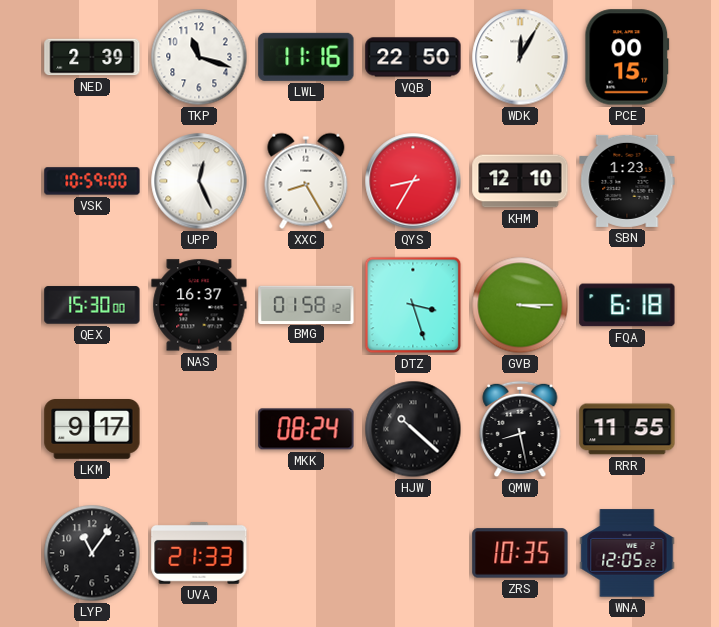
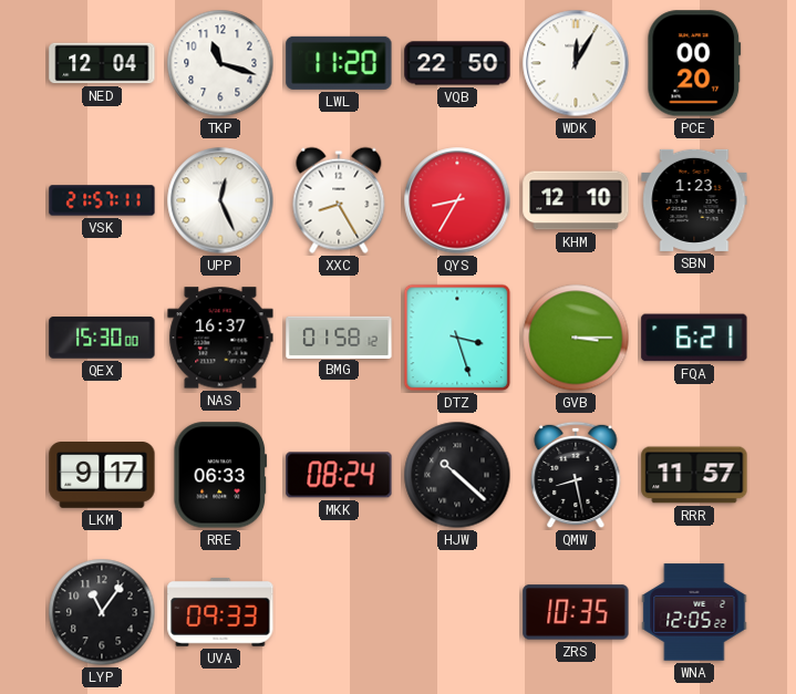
NED: 2:39 -> 12:04
LWL: 11:16 -> 11:20
PCE: 00:15 -> 00:20
VSK: 10:59 -> 21:57
FQA: 6:18 -> 6:21
RRE: none -> 06:33
RRR: 11:55 -> 11:57
UVA: 21:33 -> 09:33
